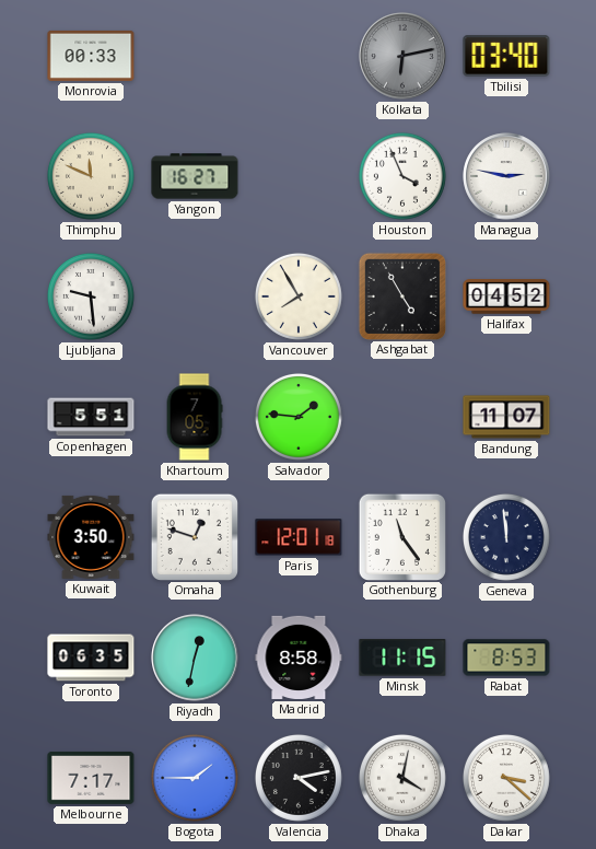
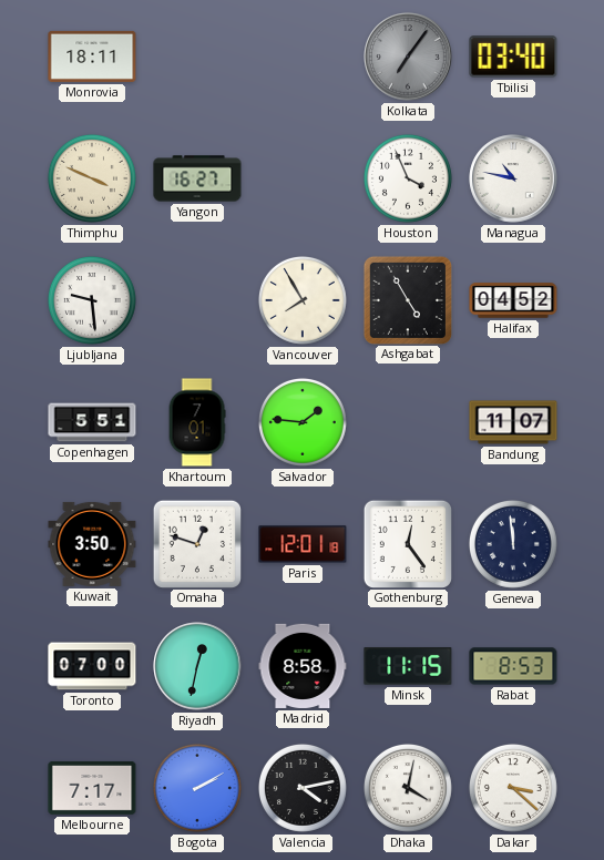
Monrovia: 00:33 -> 18:11
Kolkata: 6:13 -> 7:06
Thimphu: 11:49 -> 3:49
Managua: 2:47 -> 10:47
Khartoum: 7:05 -> 7:01
Gothenburg: 11:24 -> 12:24
Toronto: 06:35 -> 07:00
Bogota: 1:45 -> 2:10
